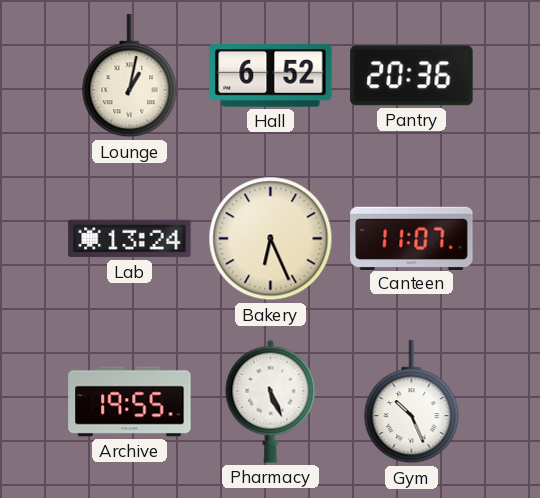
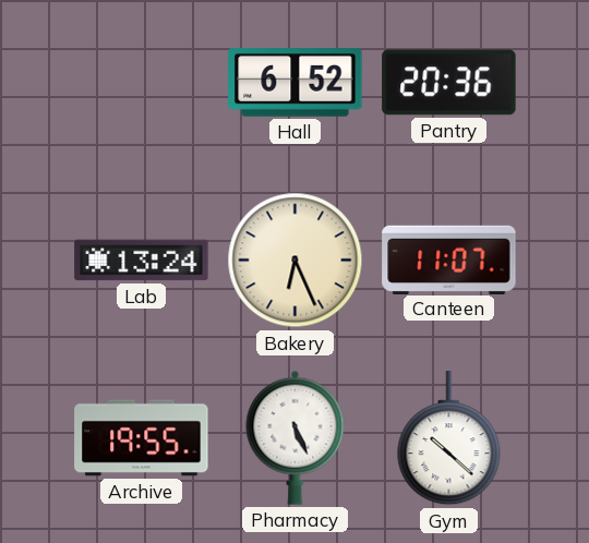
Lounge: 1:02 -> none
Gym: 10:26 -> 10:22
